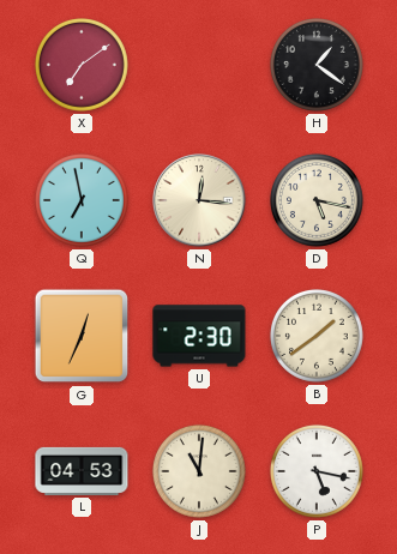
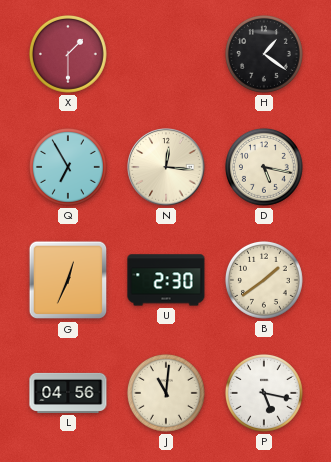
X: 7:09 -> 1:30
Q: 6:58 -> 6:55
L: 04:53 -> 04:56
